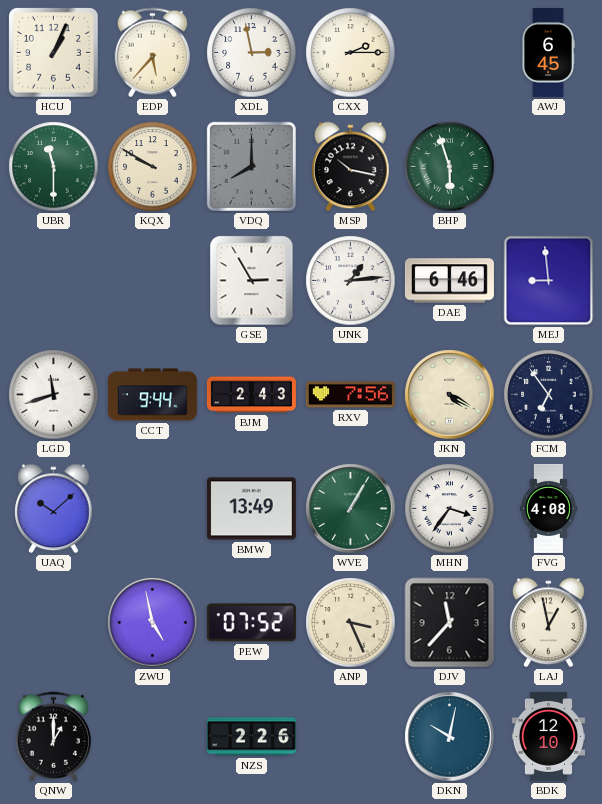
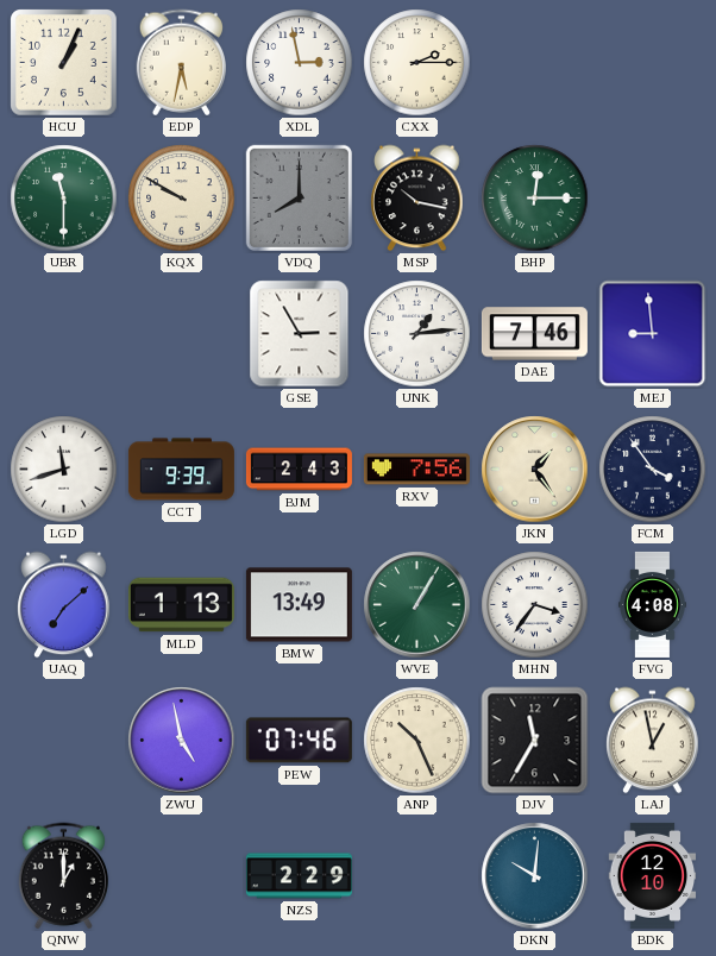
EDP: 5:37 -> 5:32
AWJ: 6:45 -> none
BHP: 5:57 -> 12:15
DAE: 6:46 -> 7:46
CCT: 9:44 -> 9:39
JKN: 4:20 -> 1:24
FCM: 6:54 -> 3:54
UAQ: 10:08 -> 7:08
MLD: none -> 1:13
PEW: 07:52 -> 07:46
ANP: 3:26 -> 10:26
DJV: 11:37 -> 11:35
NZS: 2:26 -> 2:29
DKN: 10:02 -> 10:01
